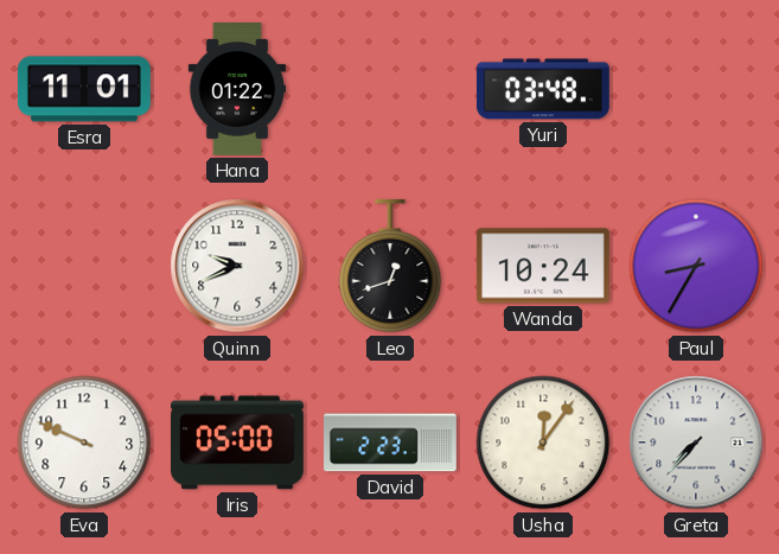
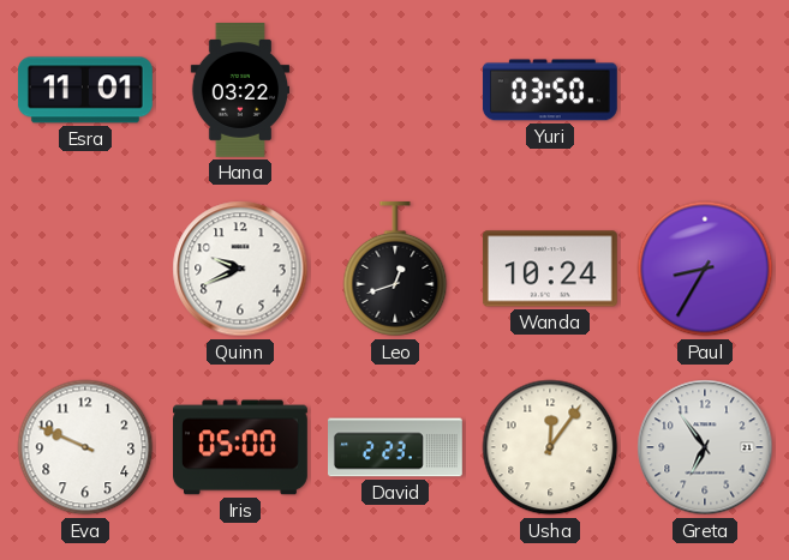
Hana: 01:22 -> 03:22
Yuri: 03:48 -> 03:50
Greta: 7:37 -> 6:54
